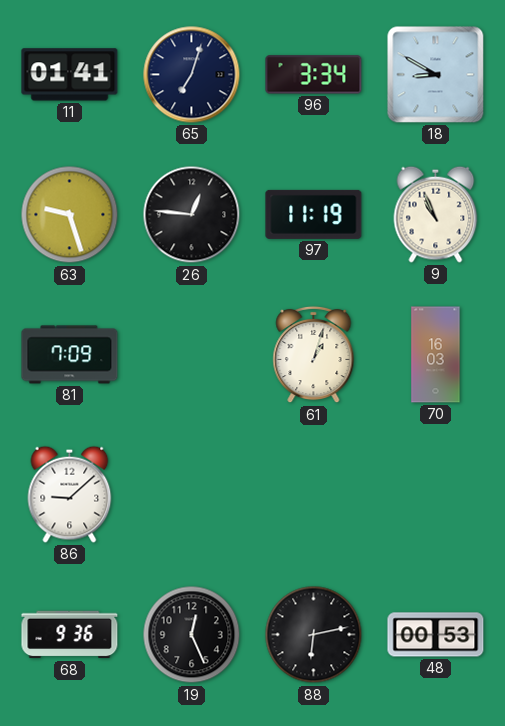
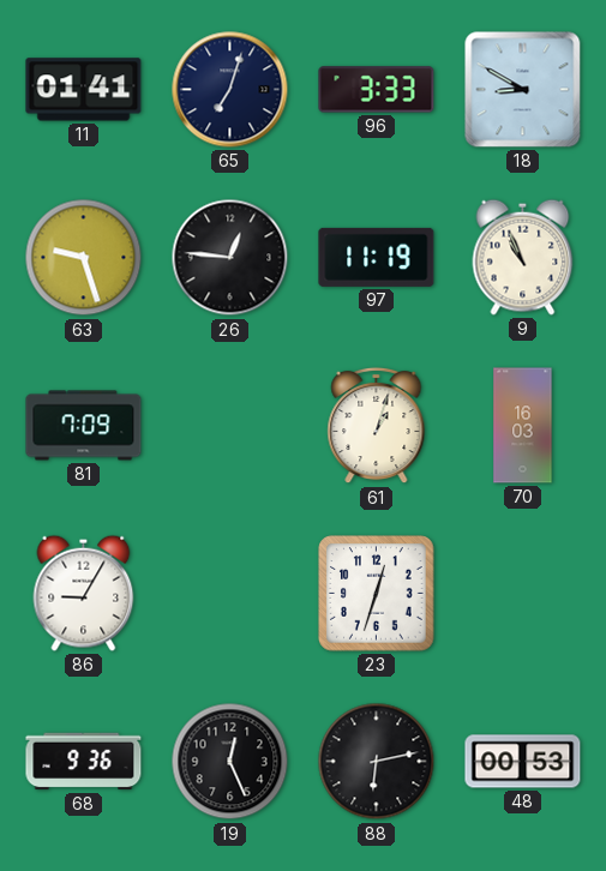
96: 3:34 -> 3:33
86: 9:08 -> 9:05
23: none -> 12:33
